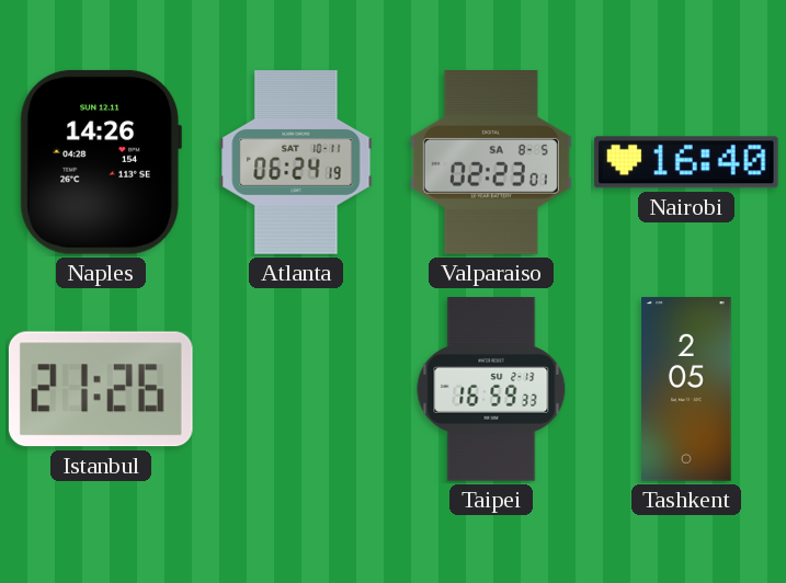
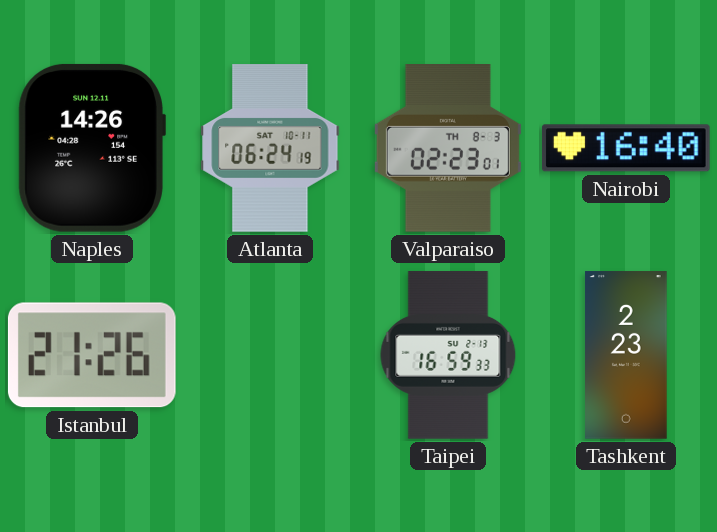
Valparaiso date: SA 8-5 -> TH 8-3
Tashkent: 2:05 -> 2:23
